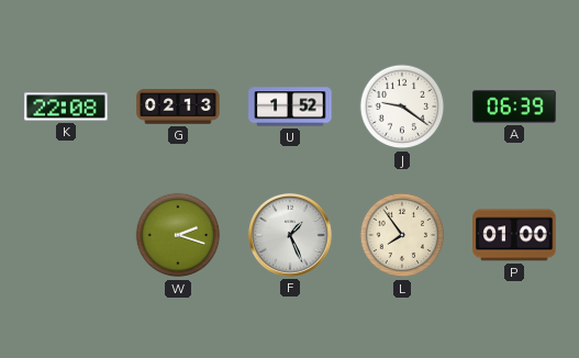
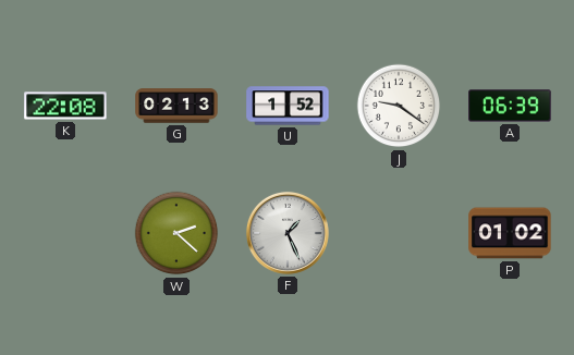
W: 2:18 -> 2:22
L: 7:54 -> none
P: 01:00 -> 01:02
